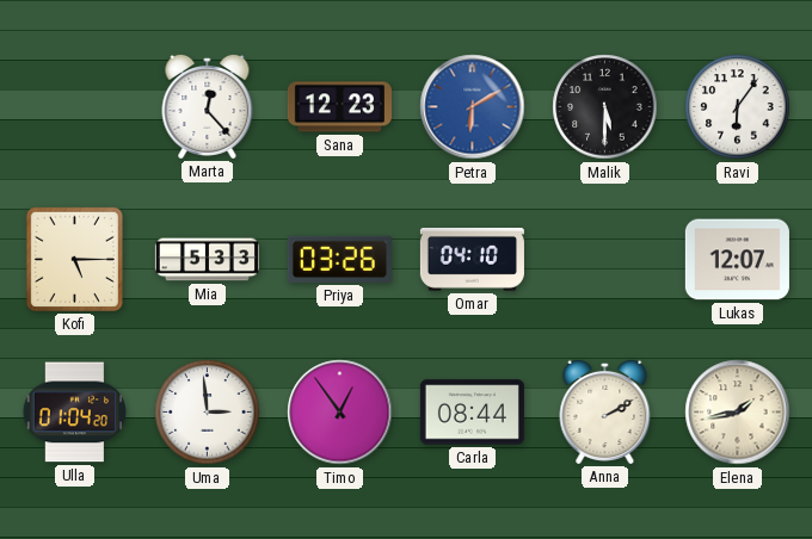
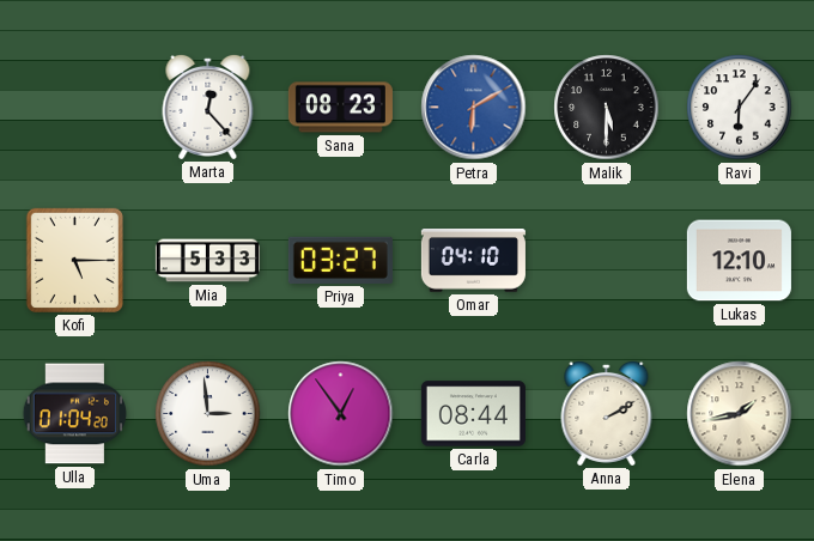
Sana: 12:23 -> 08:23
Priya: 03:26 -> 03:27
Lukas: 12:07 -> 12:10
